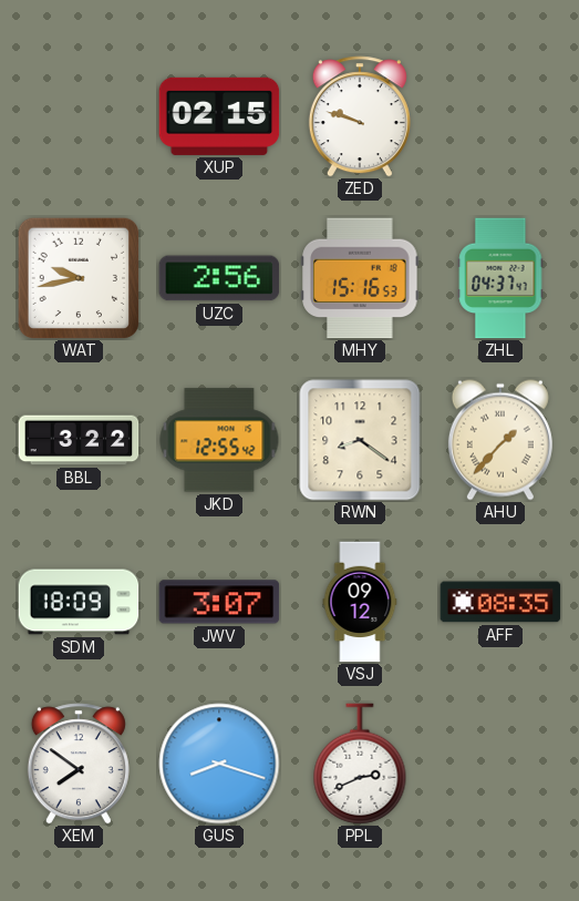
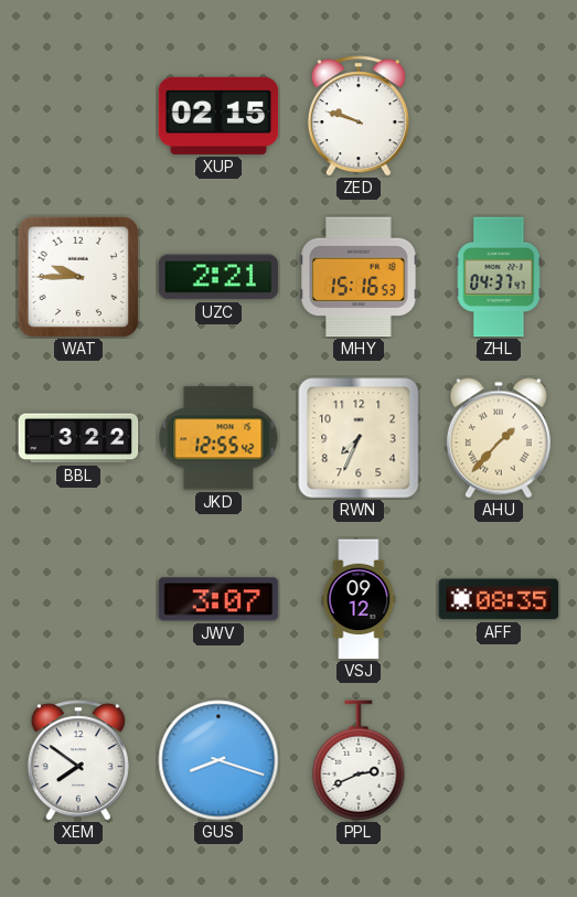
WAT: 9:43 -> 9:45
UZC: 2:56 -> 2:21
RWN: 8:21 -> 7:34
SDM: 18:09 -> none
